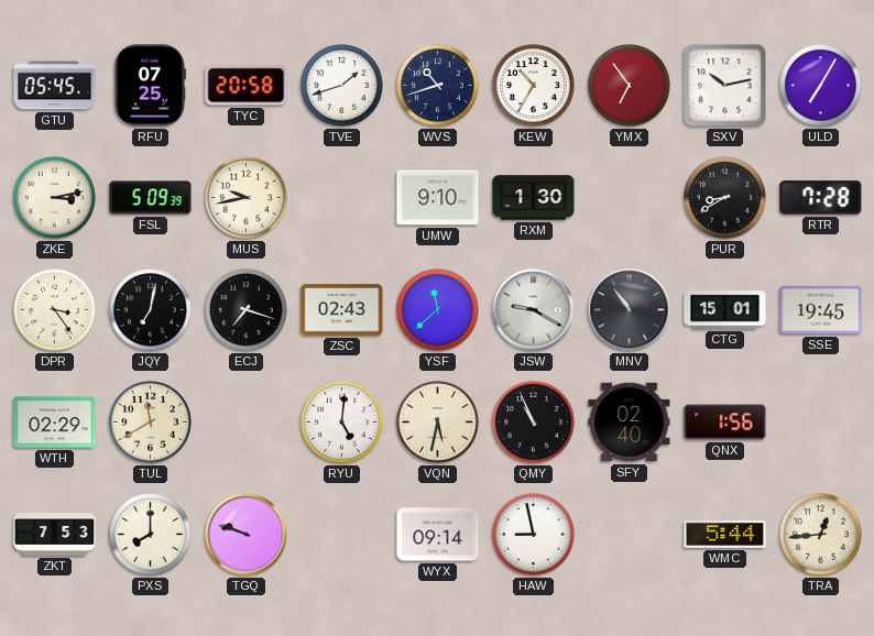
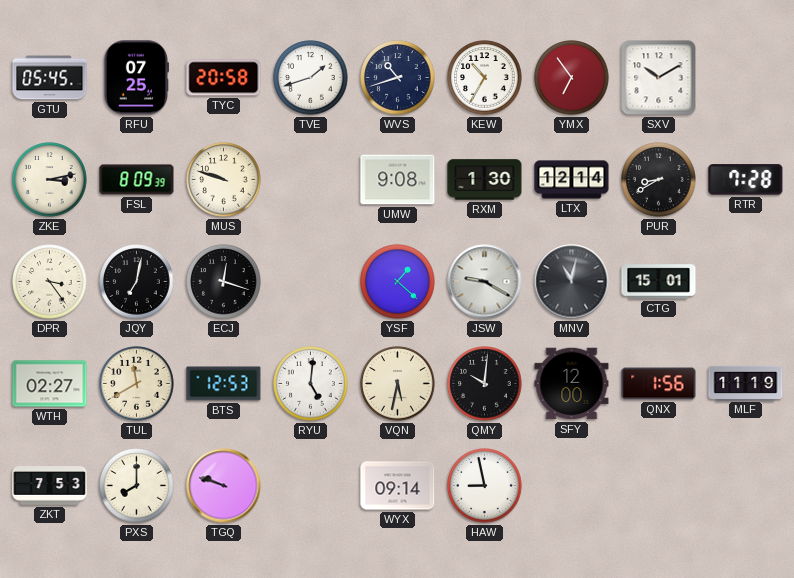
SXV: 10:13 -> 10:10
ULD: 7:05 -> none
FSL: 5:09 -> 8:09
MUS: 9:43 -> 9:48
UMW: 9:10 -> 9:08
LTX: none -> 12:14
ECJ: 7:18 -> 12:18
ZSC: 02:43 -> none
YSF: 11:38 -> 1:22
MNV: 10:54 -> 11:02
SSE: 19:45 -> none
WTH: 02:29 -> 02:27
BTS: none -> 12:53
QMY: 10:56 -> 10:01
SFY: 02:40 -> 12:00
MLF: none -> 11:19
WMC: 5:44 -> none
TRA: 12:44 -> none
